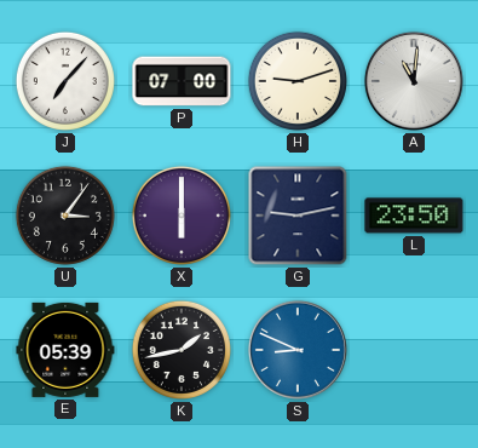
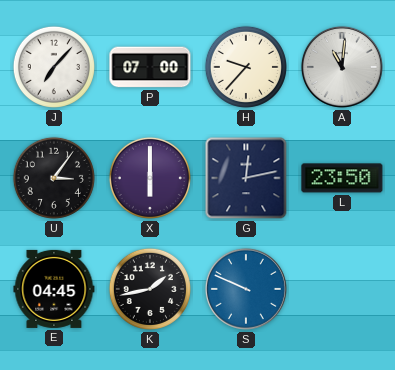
H: 9:12 -> 9:37
G: 9:13 -> 12:13
E: 05:39 -> 04:45
S: 8:49 -> 9:49
